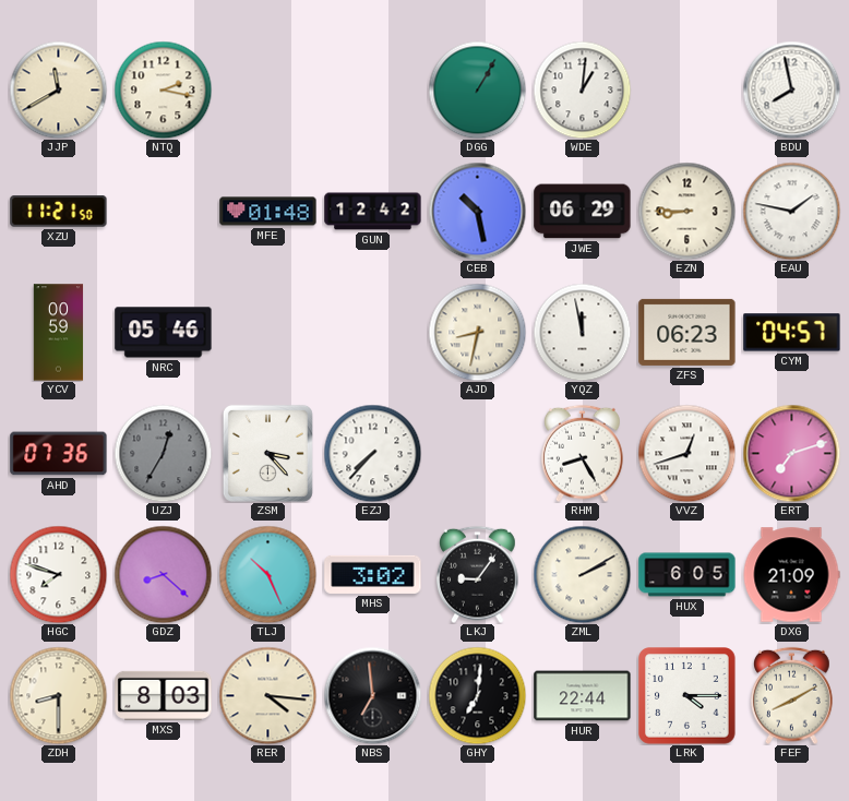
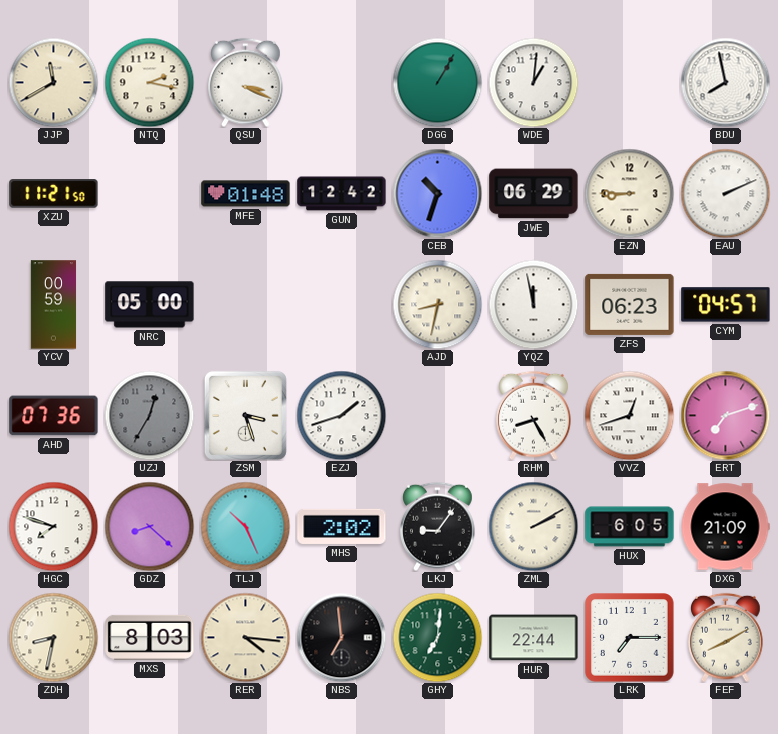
QSU: none -> 3:19
CEB: 10:28 -> 10:33
EAU: 1:47 -> 2:11
NRC: 05:46 -> 05:00
ZSM: 3:23 -> 3:27
EZJ: 7:37 -> 1:42
MHS: 3:02 -> 2:02
ZDH: 8:30 -> 8:32
GHY dial: black -> green
LRK: 4:15 -> 7:15
